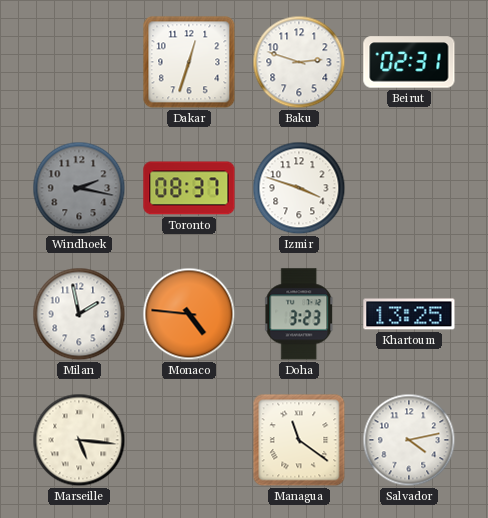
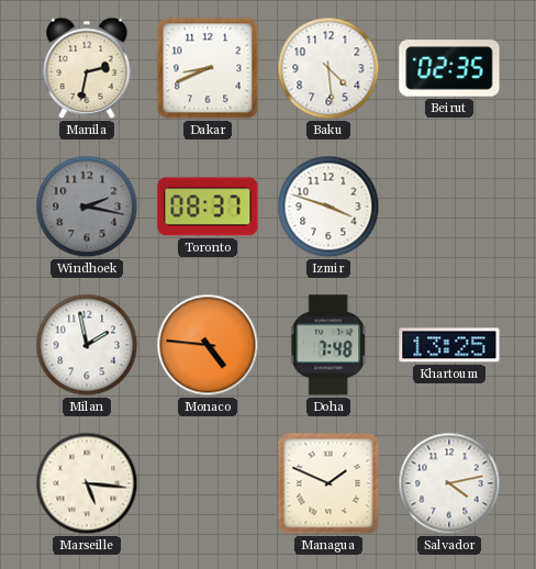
Manila: none -> 2:32
Dakar: 12:33 -> 8:41
Baku: 2:48 -> 4:29
Beirut: 02:31 -> 02:35
Doha: 3:23 -> 7:48
Managua: 11:21 -> 1:49
